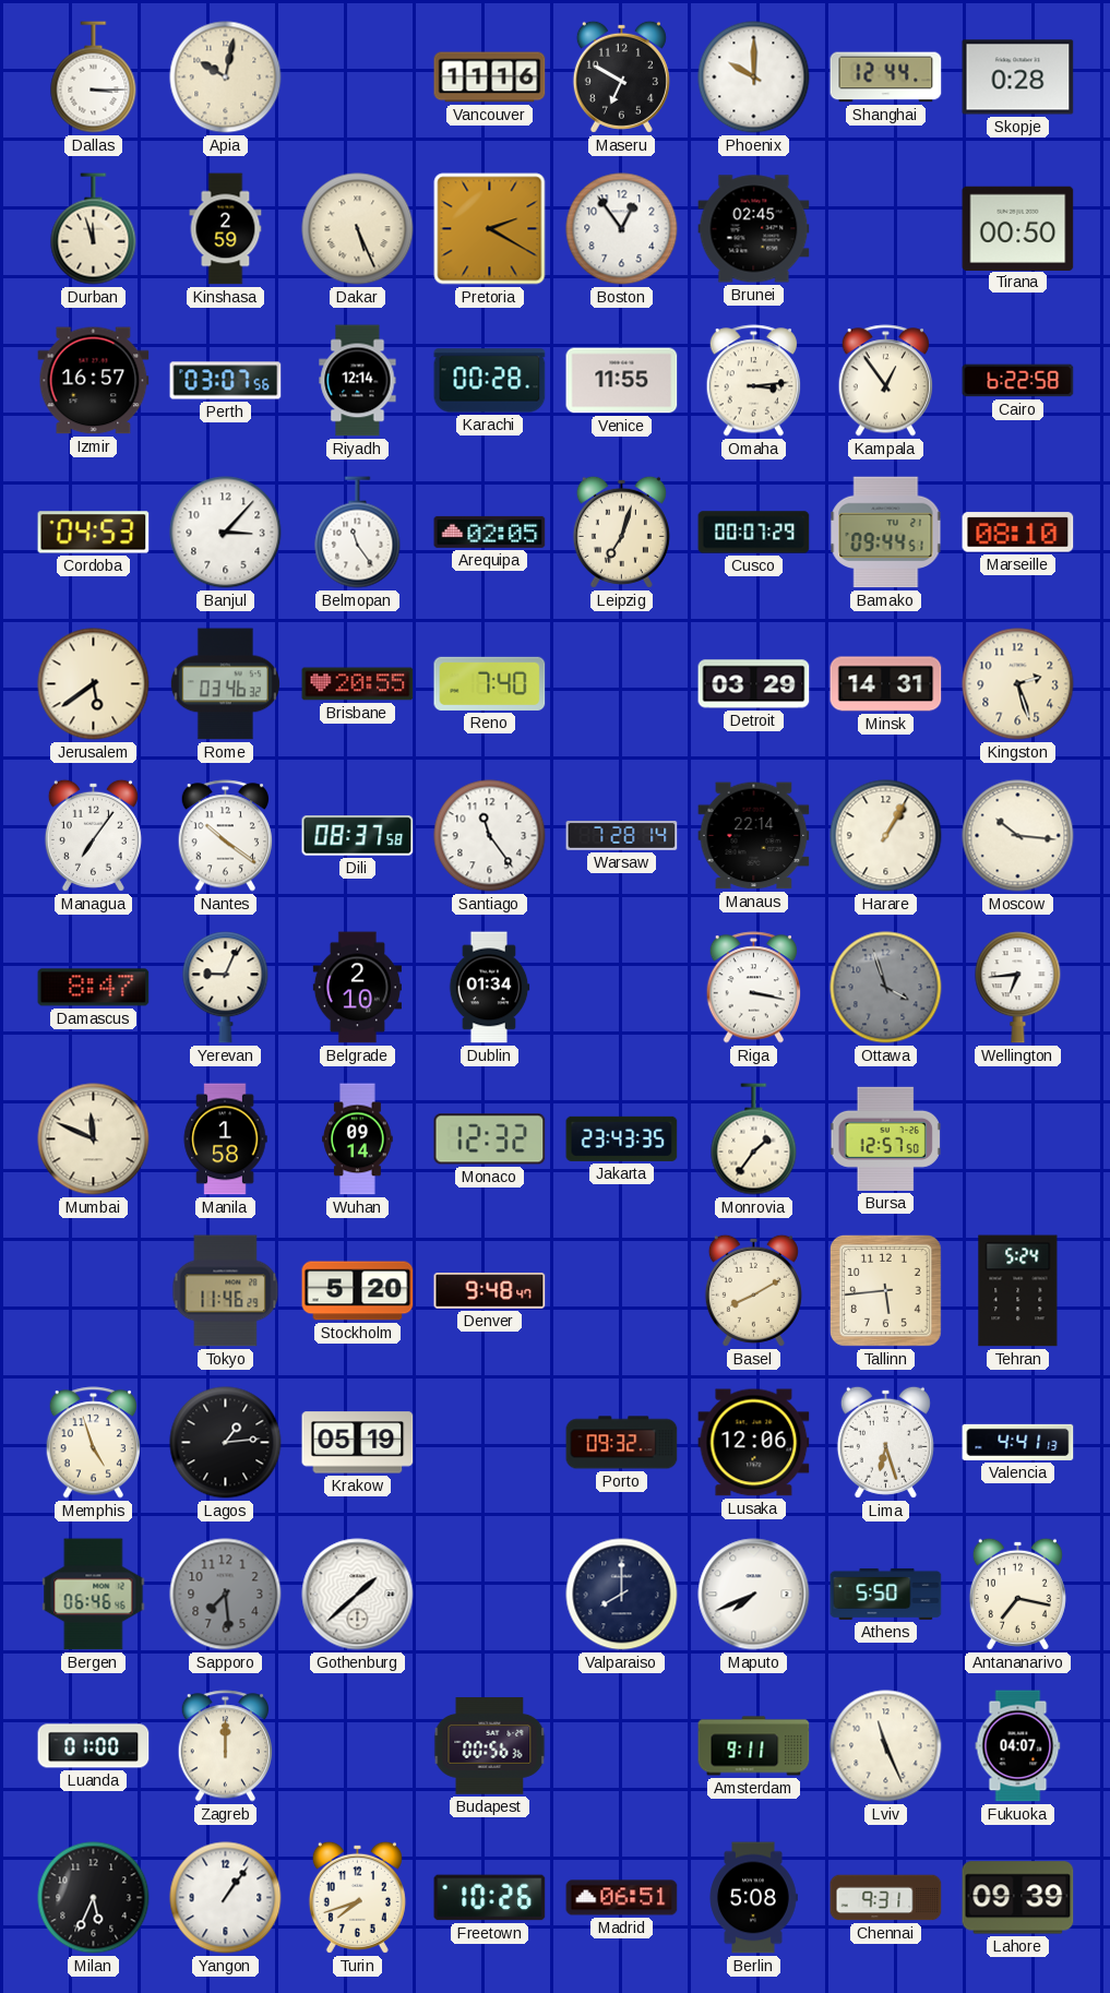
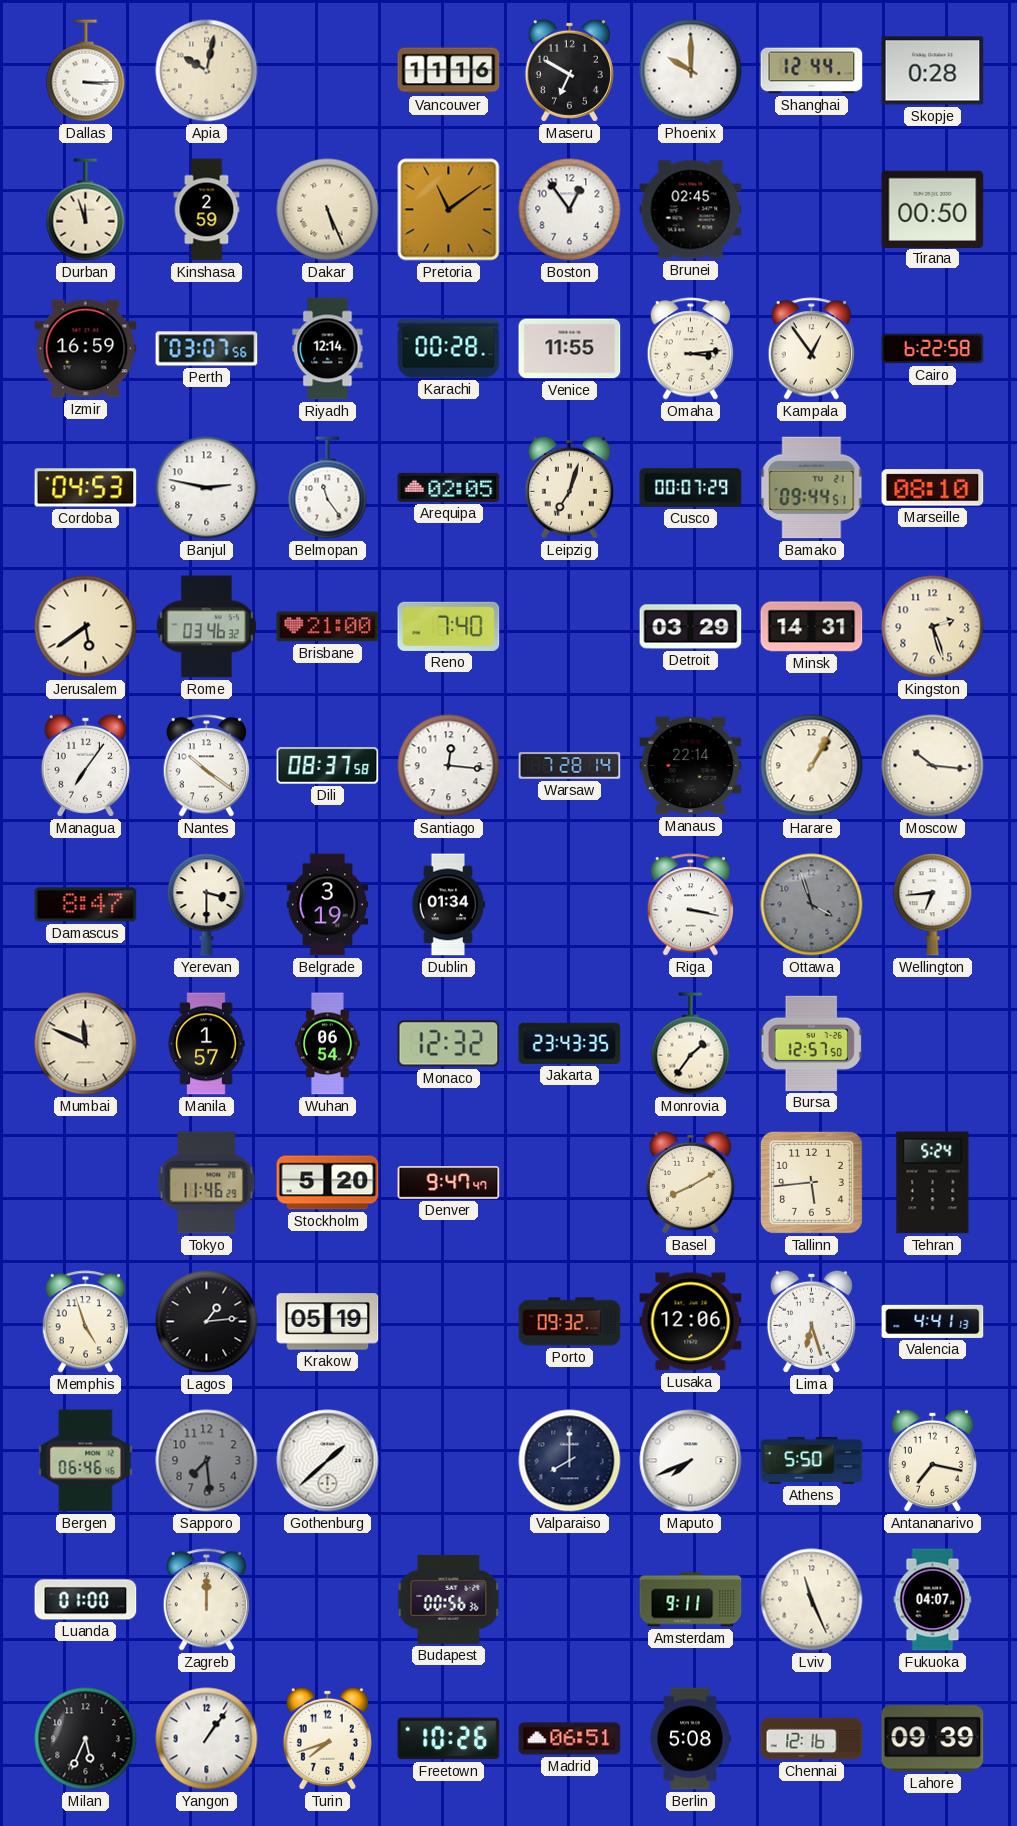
Pretoria: 2:20 -> 11:09
Izmir: 16:57 -> 16:59
Banjul: 3:07 -> 2:47
Brisbane: 20:55 -> 21:00
Santiago: 11:24 -> 12:16
Yerevan: 9:04 -> 3:30
Belgrade: 2:10 -> 3:19
Manila: 1:58 -> 1:57
Wuhan: 09:14 -> 06:54
Denver: 9:48 -> 9:47
Chennai: 9:31 -> 12:16
